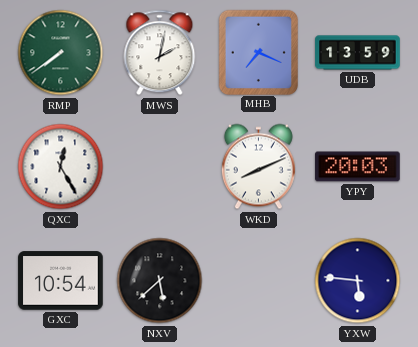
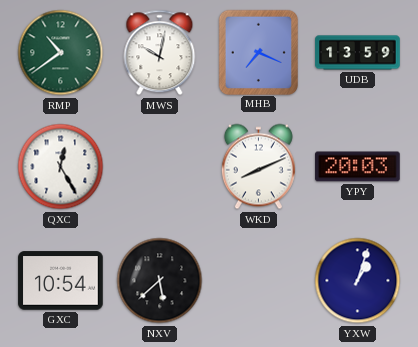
RMP: 7:39 -> 10:39
MWS: 2:02 -> 10:02
YXW: 5:46 -> 1:03
